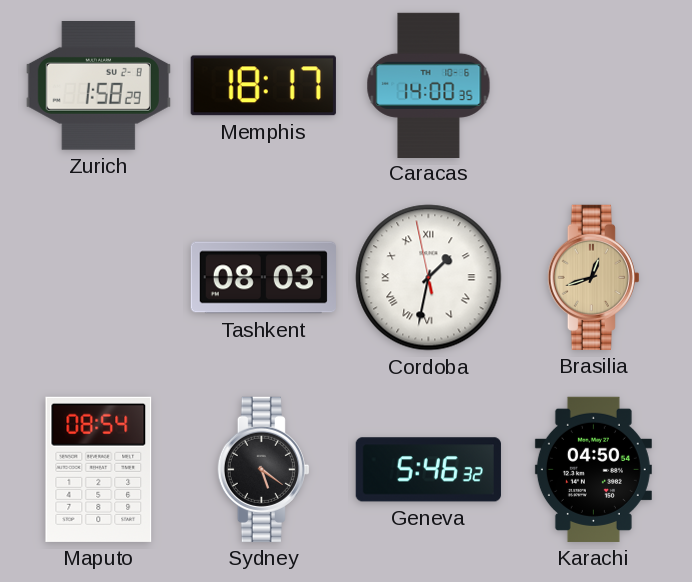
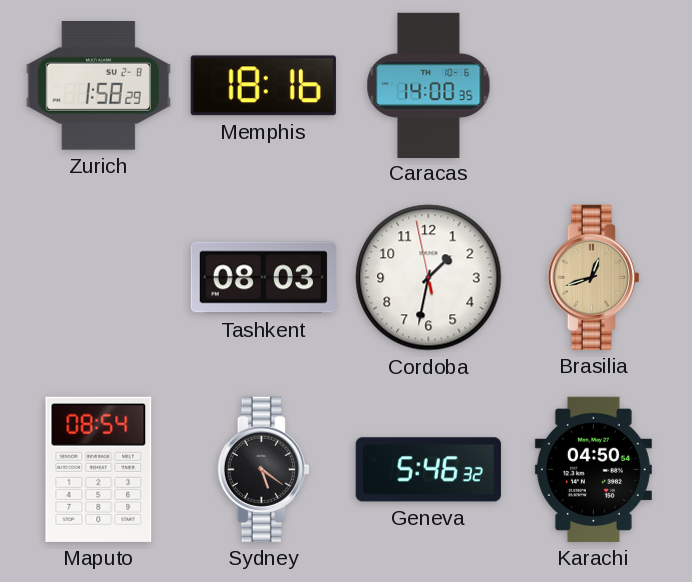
Memphis: 18:17 -> 18:16
Cordoba numerals: Roman -> Arabic
